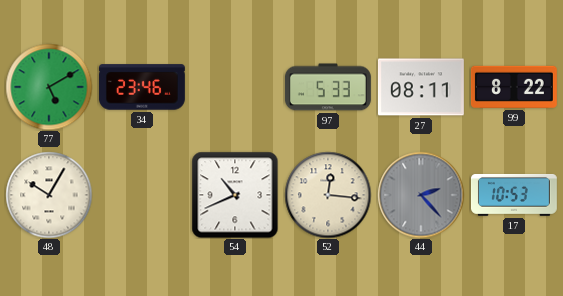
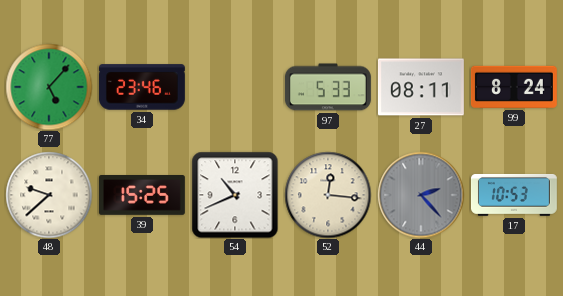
77: 5:10 -> 5:07
99: 8:22 -> 8:24
48: 10:05 -> 9:38
39: none -> 15:25
